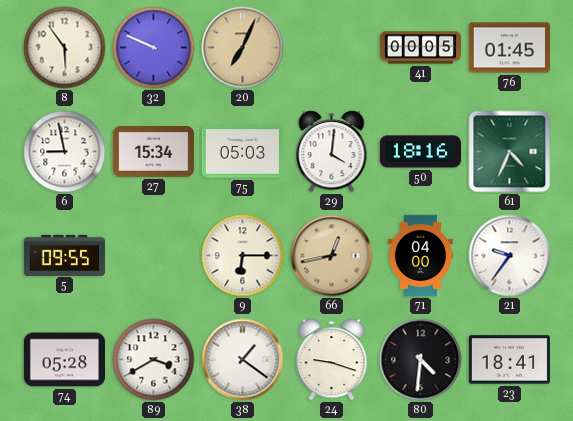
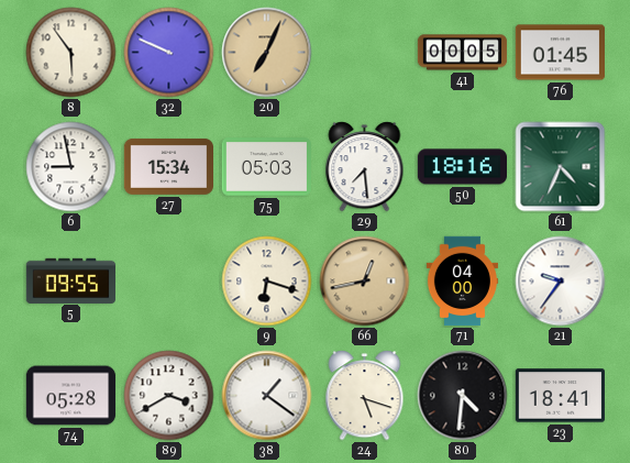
29: 4:01 -> 7:29
9: 6:15 -> 6:18
24: 9:18 -> 5:18
